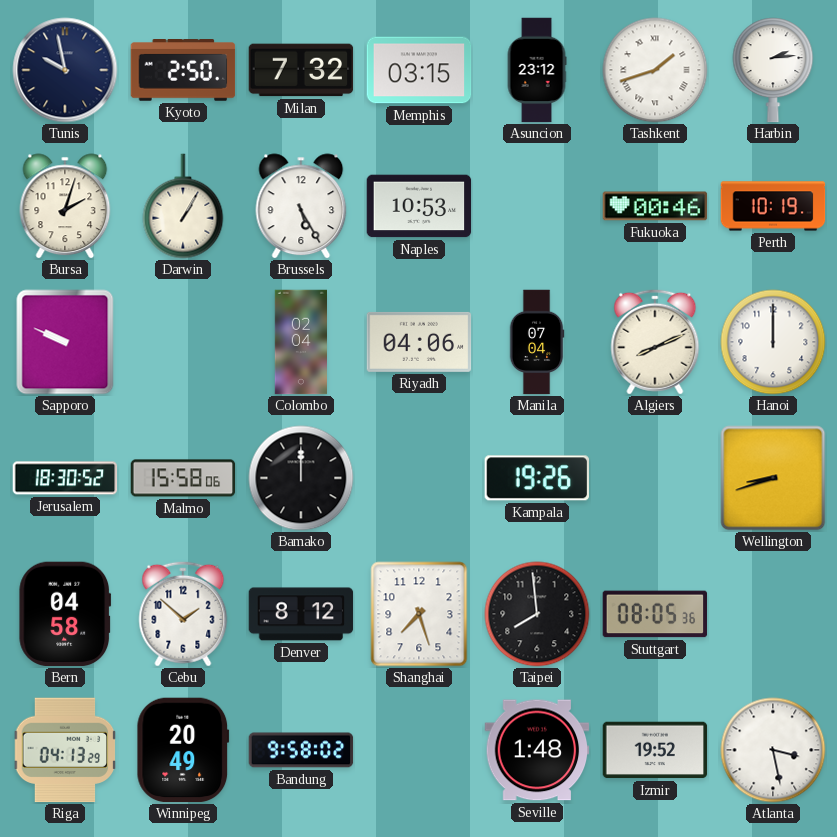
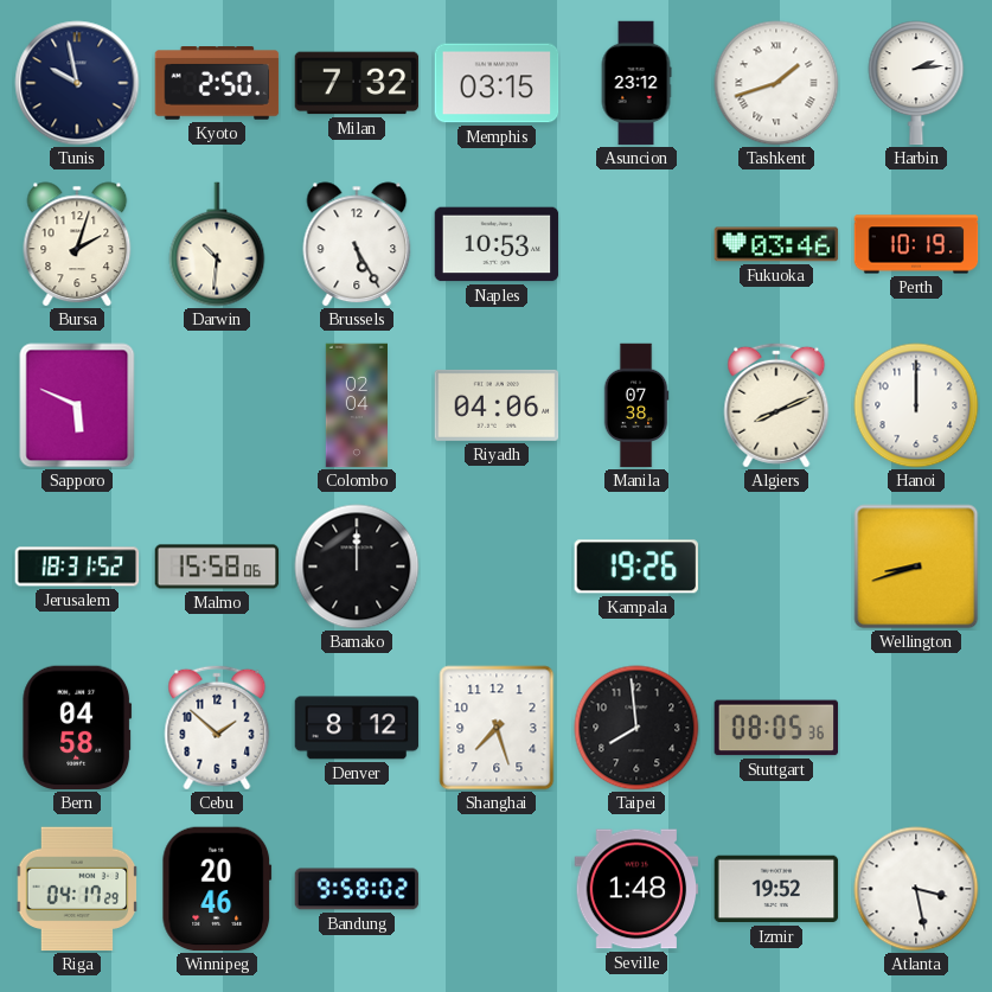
Darwin: 1:05 -> 10:31
Fukuoka: 00:46 -> 03:46
Sapporo: 9:49 -> 5:49
Manila: 07:04 -> 07:38
Jerusalem: 18:30 -> 18:31
Riga: 04:13 -> 04:17
Winnipeg: 20:49 -> 20:46
